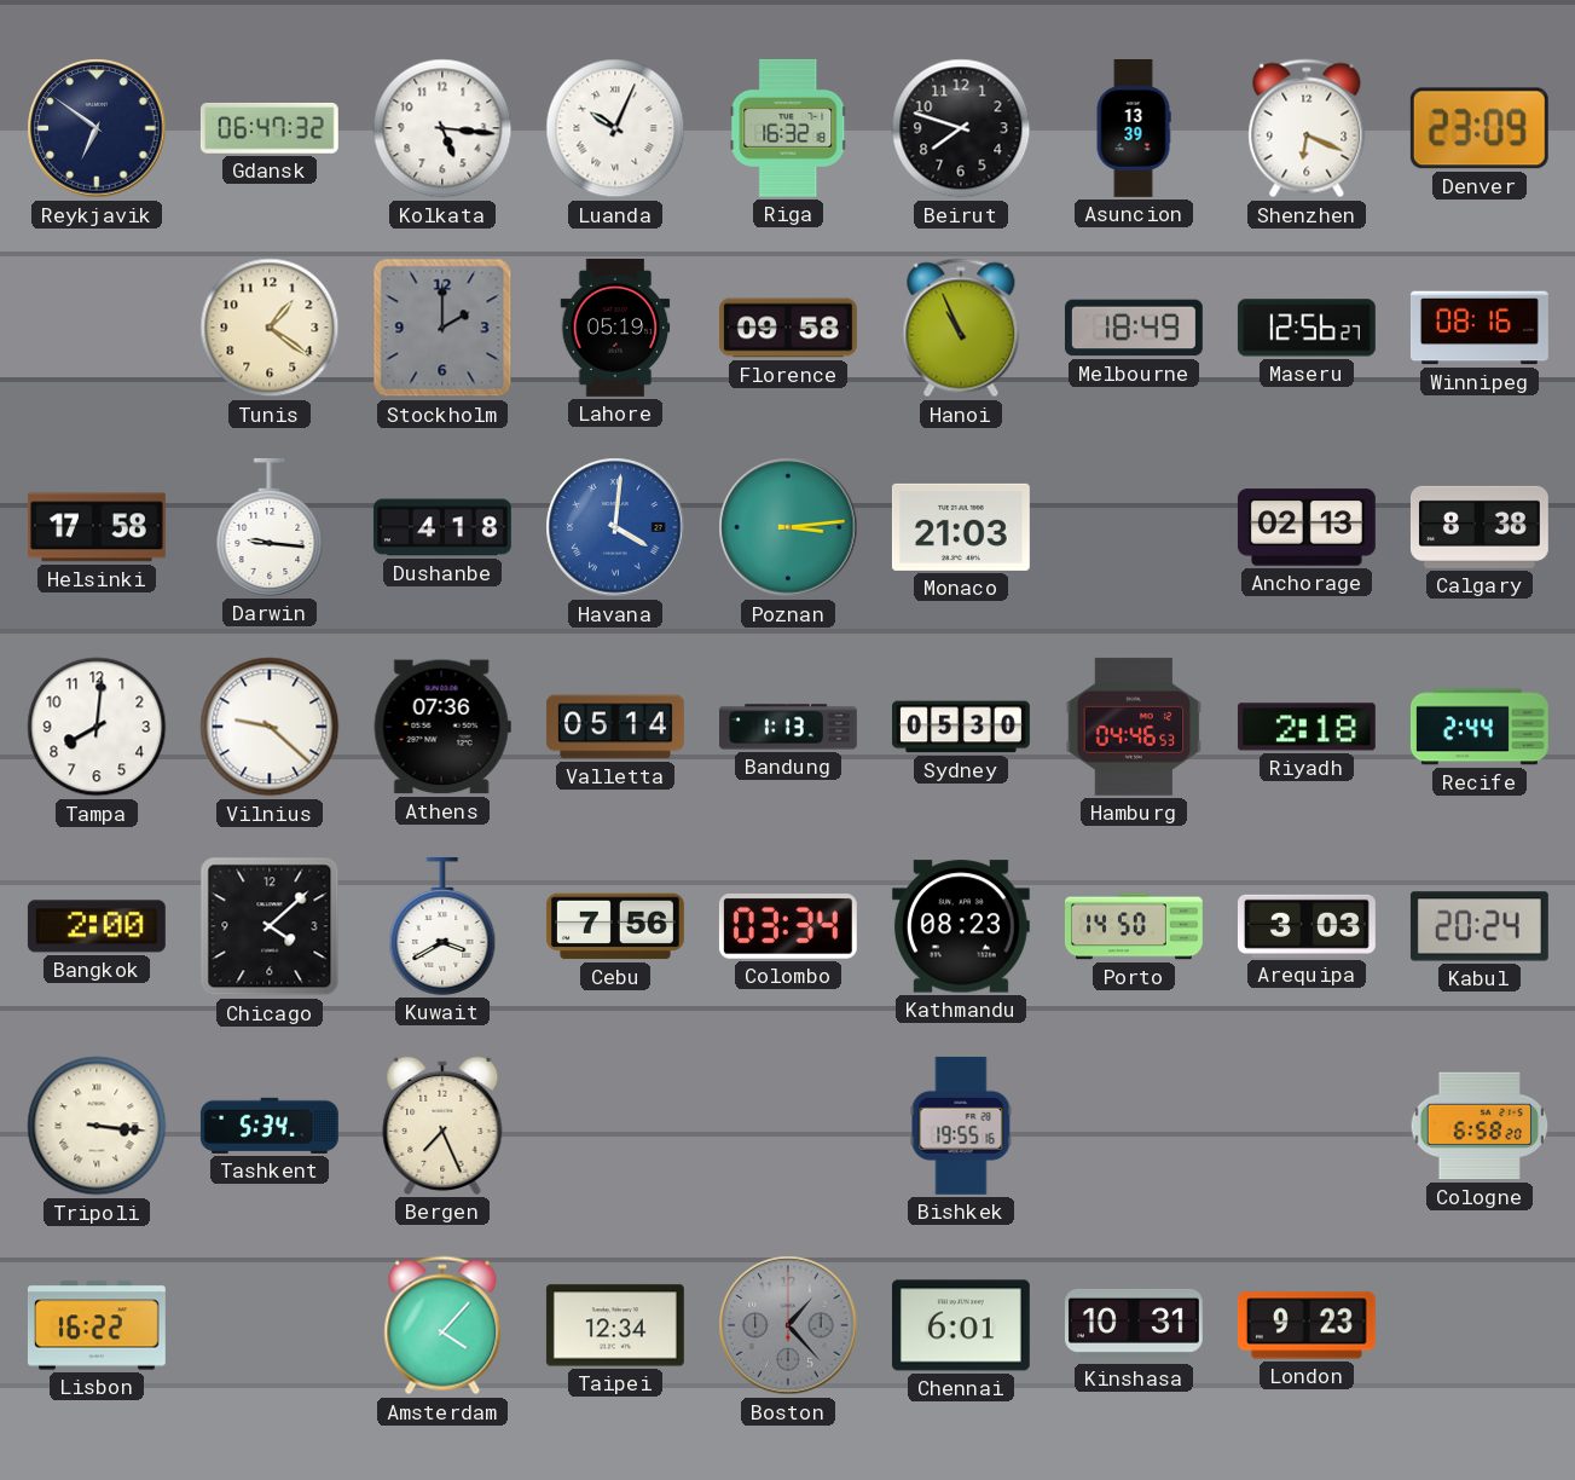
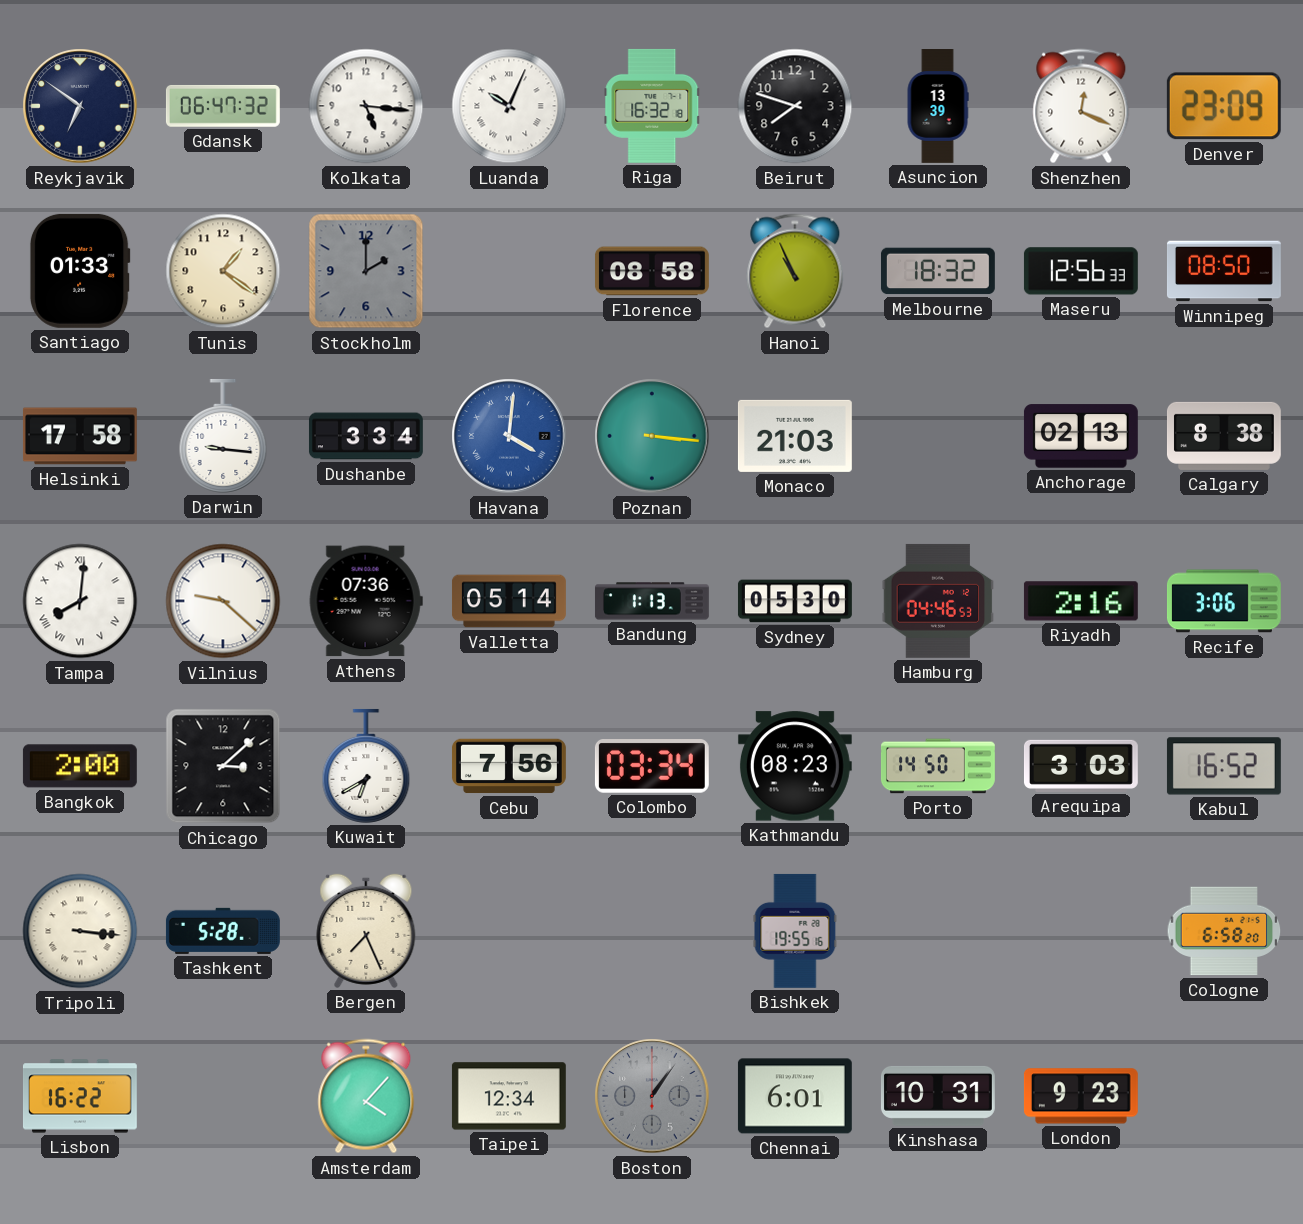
Shenzhen: 6:19 -> 12:19
Santiago: none -> 01:33
Lahore: 05:19 -> none
Florence: 09:58 -> 08:58
Melbourne: 18:49 -> 18:32
Maseru: 12:56:27 -> 12:56:33
Winnipeg: 08:16 -> 08:50
Dushanbe: 4:18 -> 3:34
Poznan: 3:14 -> 3:16
Tampa numerals: Arabic -> Roman
Riyadh: 2:18 -> 2:16
Recife: 2:44 -> 3:06
Chicago: 4:08 -> 3:08
Kuwait: 3:40 -> 6:40
Kabul: 20:24 -> 16:52
Tashkent: 5:34 -> 5:28
Boston: 1:23 -> 1:06
